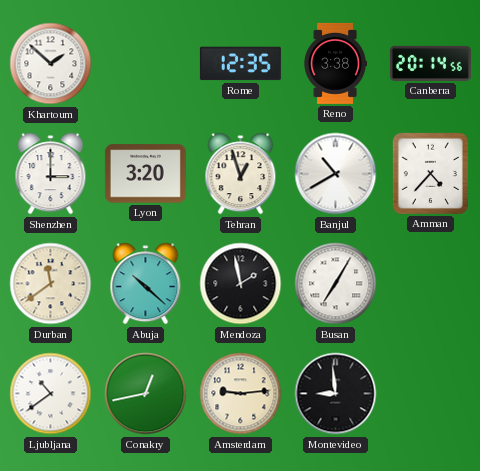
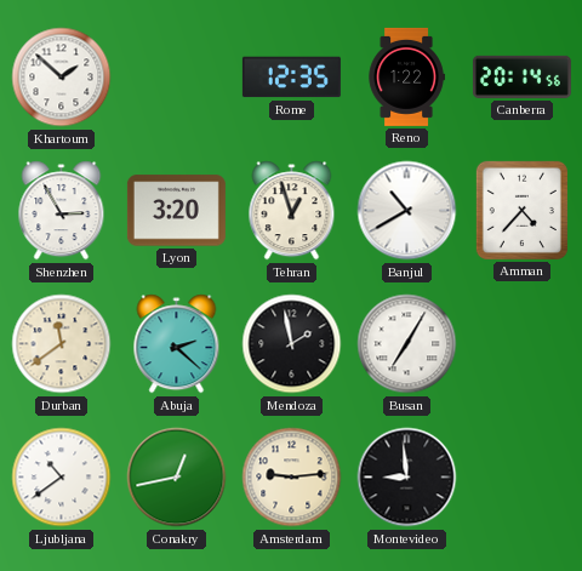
Reno: 3:38 -> 1:22
Shenzhen: 3:00 -> 2:55
Abuja: 10:22 -> 2:22
